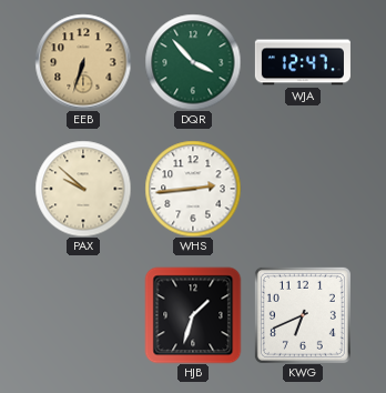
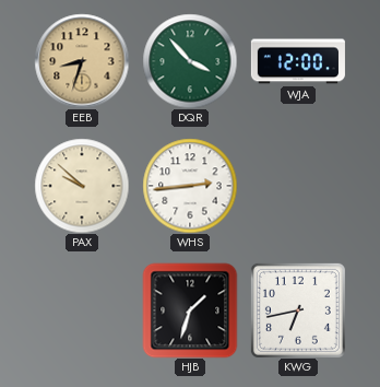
EEB: 6:33 -> 8:33
WJA: 12:47 -> 12:00
KWG: 6:41 -> 6:43
